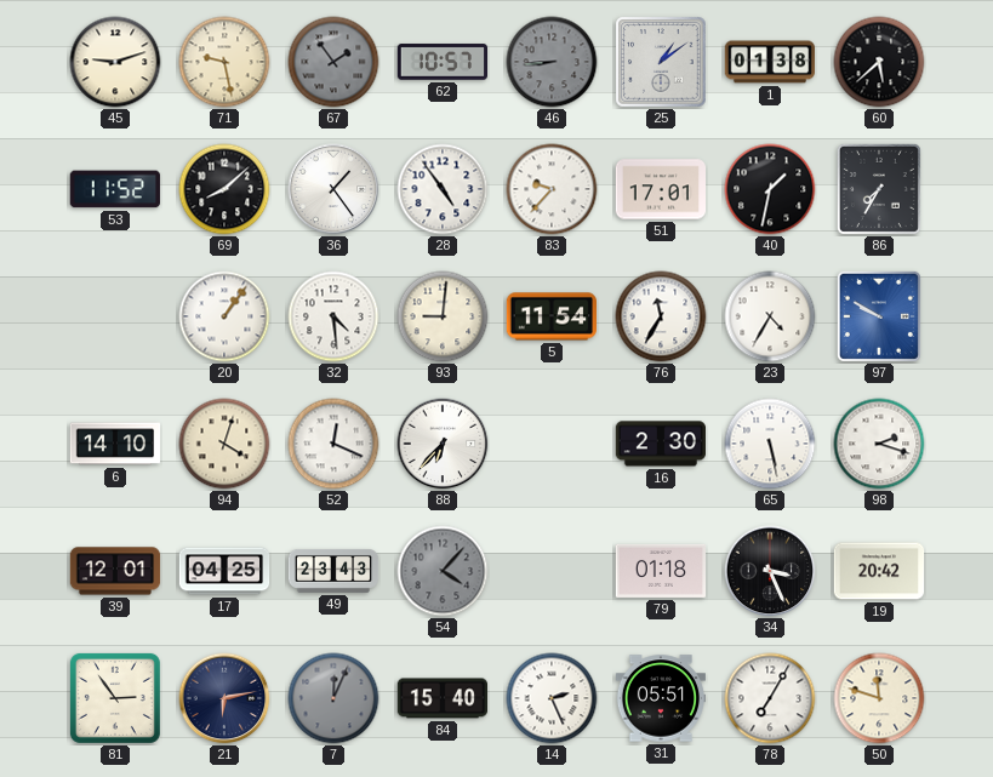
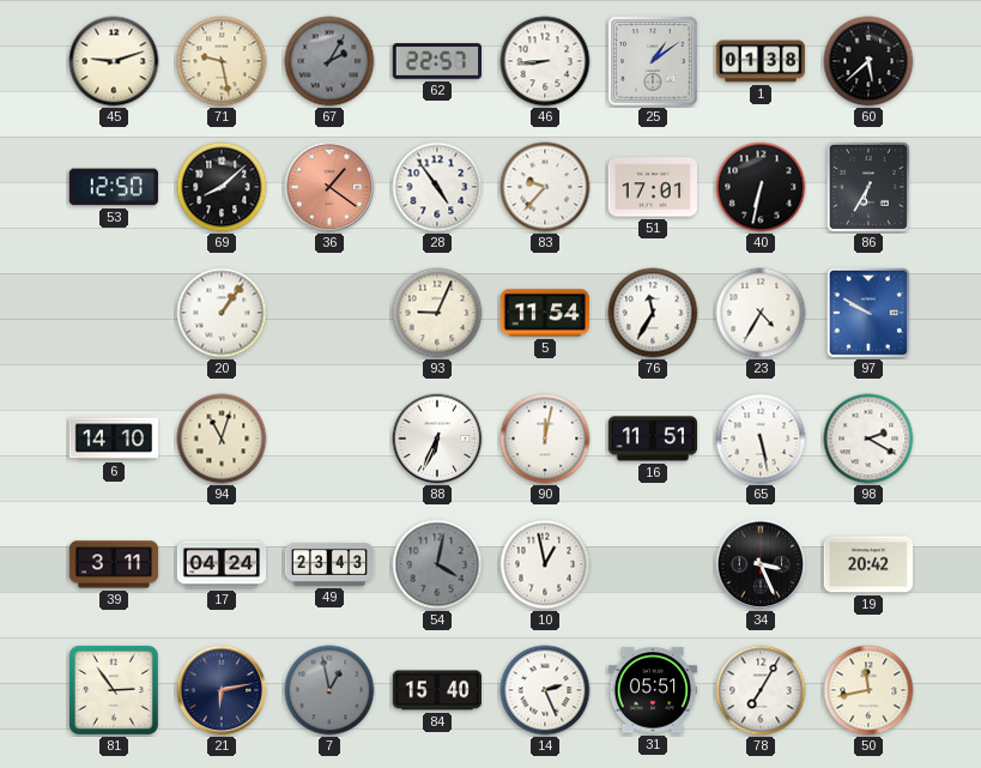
67: 1:54 -> 2:05
62: 10:57 -> 22:57
46 dial: grey -> white
53: 11:52 -> 12:50
36: 1:24 -> 1:21
36 dial: white -> salmon
40: 1:32 -> 6:32
86: 7:35 -> 6:35
32: 4:29 -> none
93: 9:01 -> 9:04
94: 4:03 -> 11:03
52: 12:19 -> none
88: 6:37 -> 6:34
90: none -> 12:02
16: 2:30 -> 11:51
98: 2:18 -> 2:20
39: 12:01 -> 3:11
17: 04:25 -> 04:24
54: 4:07 -> 4:02
10: none -> 12:58
79: 01:18 -> none
7: 12:04 -> 12:58
50: 11:48 -> 11:43
